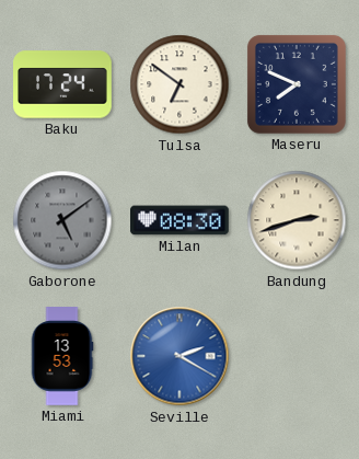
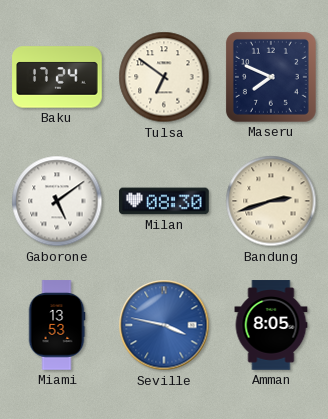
Gaborone dial: grey -> white
Seville: 2:20 -> 3:47
Amman: none -> 8:05
